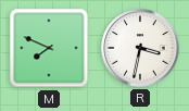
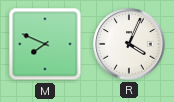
R: 3:32 -> 4:04
